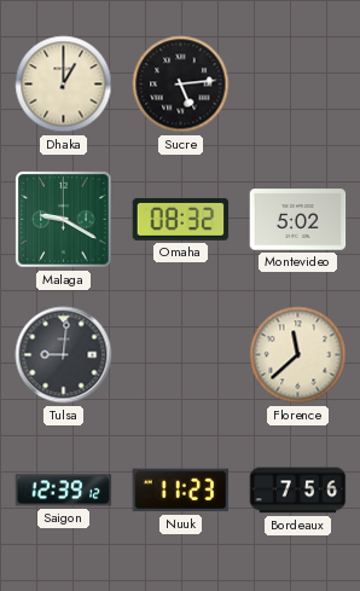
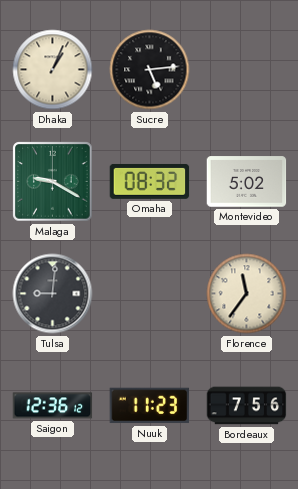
Dhaka: 1:00 -> 1:04
Florence: 11:38 -> 11:36
Saigon: 12:39 -> 12:36
